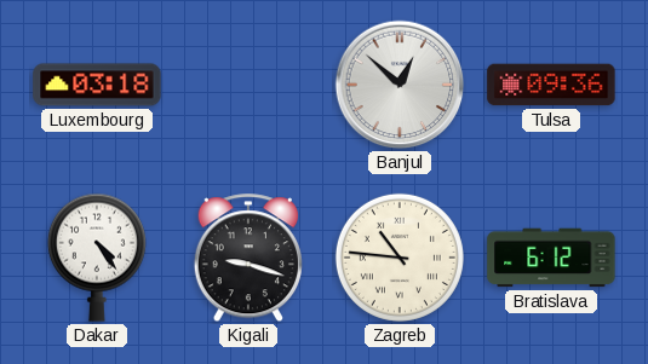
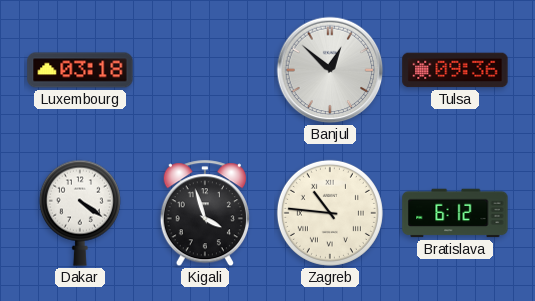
Dakar: 4:24 -> 4:21
Kigali: 9:18 -> 3:57
